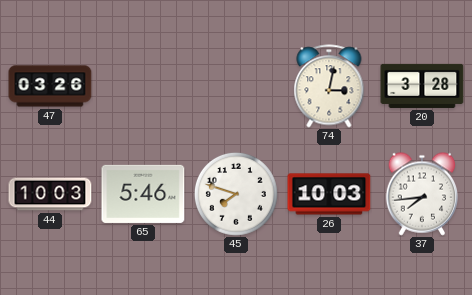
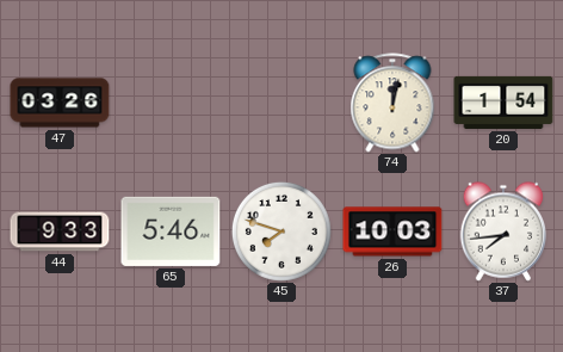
74: 3:02 -> 12:02
20: 3:28 -> 1:54
44: 10:03 -> 9:33
